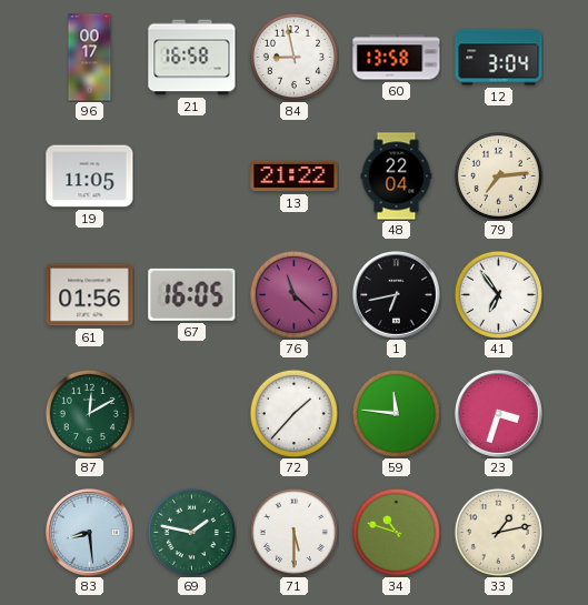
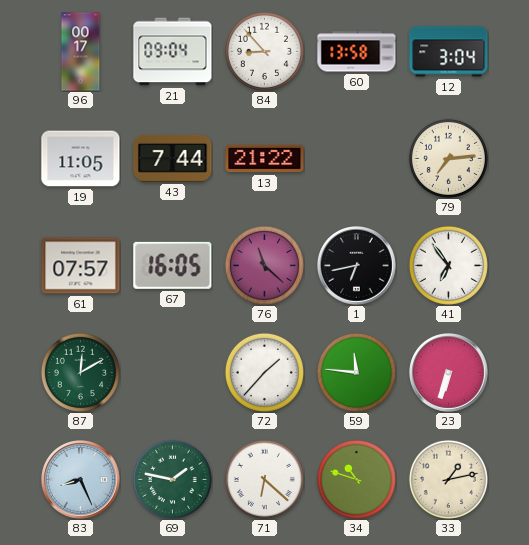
21: 16:58 -> 09:04
84: 8:58 -> 8:53
43: none -> 7:44
48: 22:04 -> none
61: 01:56 -> 07:57
23: 3:33 -> 6:33
83: 8:29 -> 8:26
71: 5:30 -> 6:22
